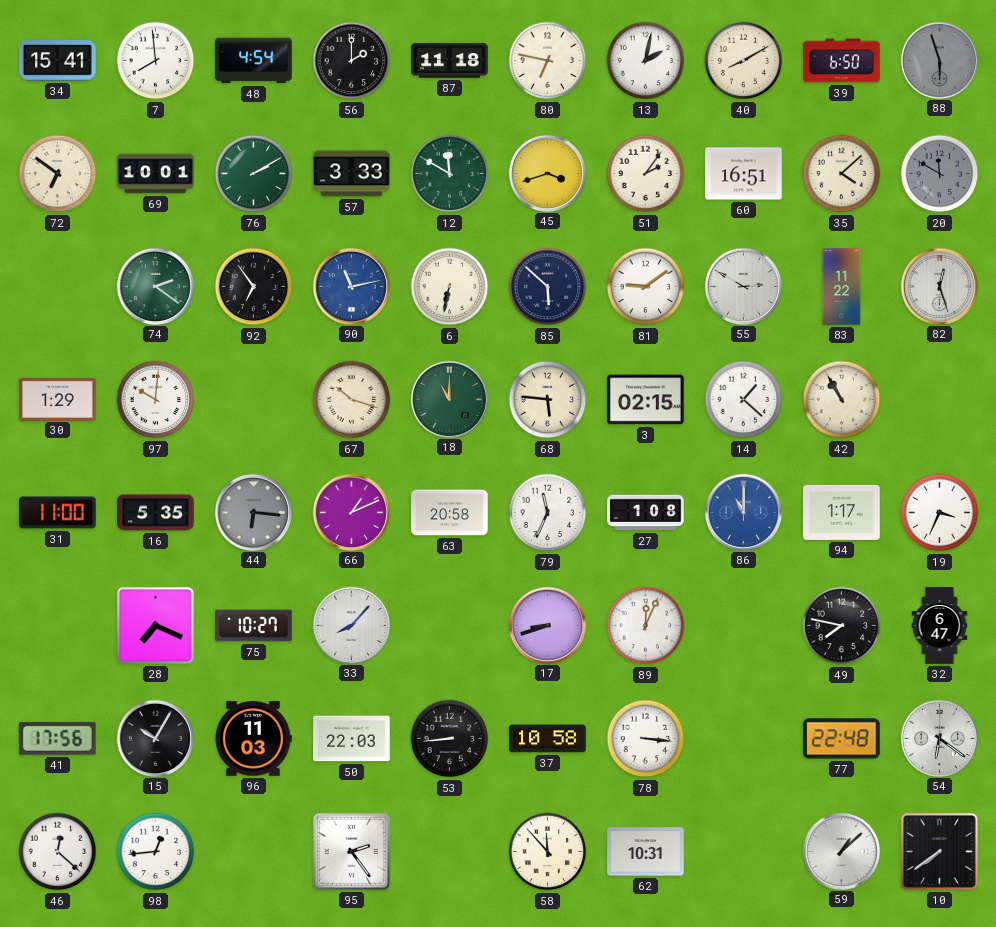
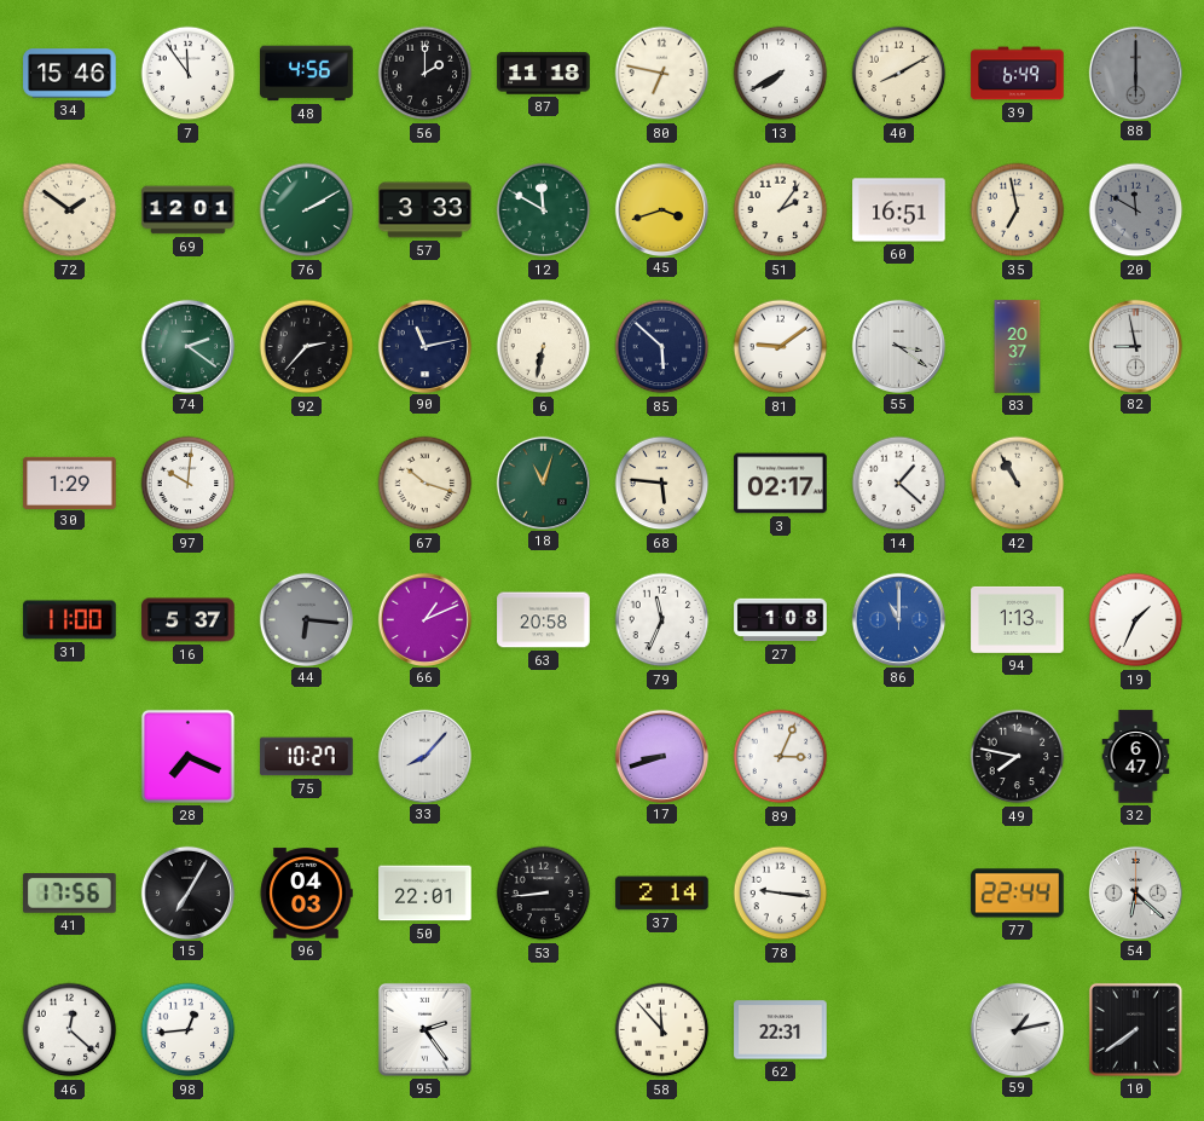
34: 15:41 -> 15:46
7: 7:59 -> 11:54
48: 4:54 -> 4:56
13: 2:02 -> 7:40
39: 6:50 -> 6:49
88: 5:57 -> 6:00
72: 6:51 -> 1:51
69: 10:01 -> 12:01
35: 4:08 -> 6:58
92: 6:54 -> 2:37
90 dial: blue -> navy
55: 2:50 -> 3:21
83: 11:22 -> 20:37
82: 12:27 -> 8:58
18: 11:00 -> 11:03
3: 02:15 -> 02:17
16: 5:35 -> 5:37
94: 1:17 -> 1:13
19: 3:34 -> 1:34
89: 12:04 -> 3:04
15: 10:05 -> 7:05
96: 11:03 -> 04:03
50: 22:03 -> 22:01
37: 10:58 -> 2:14
78: 3:16 -> 9:16
77: 22:48 -> 22:44
54: 6:21 -> 6:22
62: 10:31 -> 22:31
59: 1:08 -> 1:13
